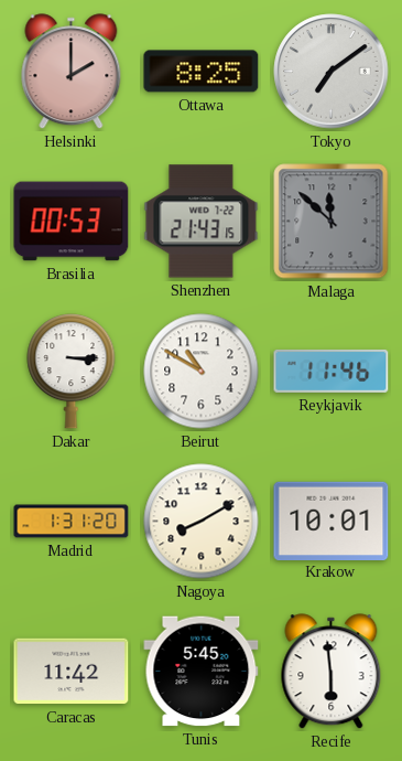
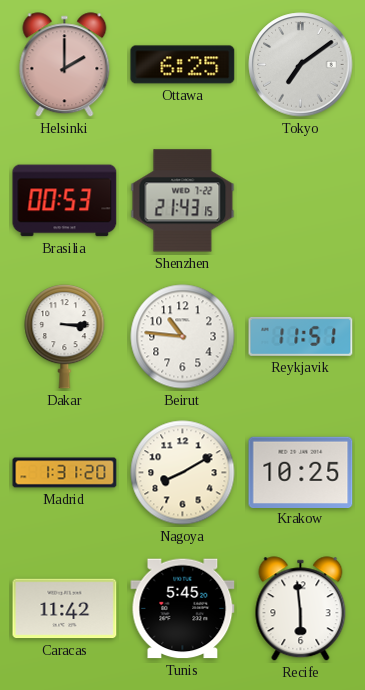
Ottawa: 8:25 -> 6:25
Malaga: 11:52 -> none
Beirut: 10:50 -> 10:46
Reykjavik: 11:46 -> 11:51
Krakow: 10:01 -> 10:25
